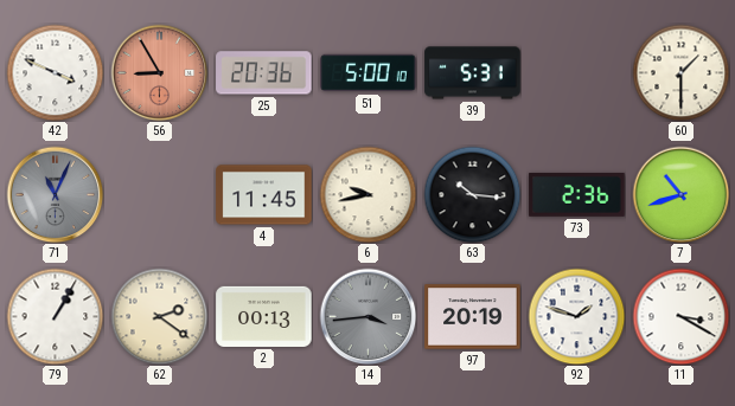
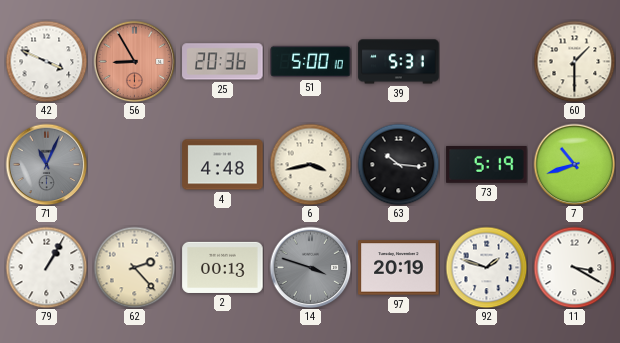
4: 11:45 -> 4:48
6: 9:43 -> 3:43
73: 2:36 -> 5:19
62: 2:21 -> 2:23
14: 3:44 -> 3:48
